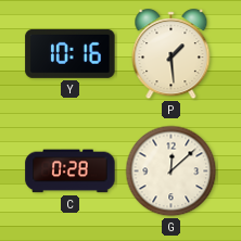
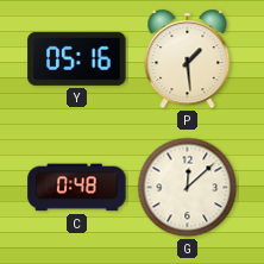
Y: 10:16 -> 05:16
C: 0:28 -> 0:48
